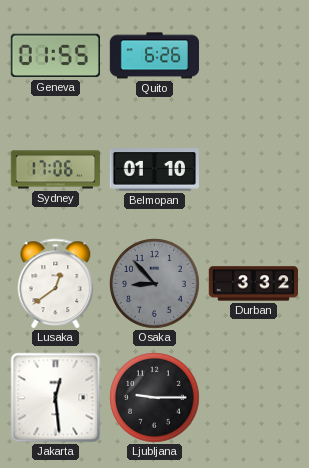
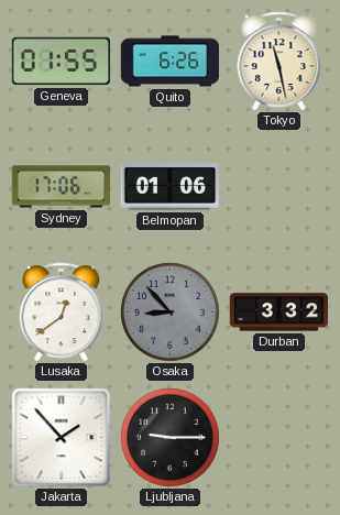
Tokyo: none -> 11:28
Belmopan: 01:10 -> 01:06
Jakarta: 12:29 -> 1:53
